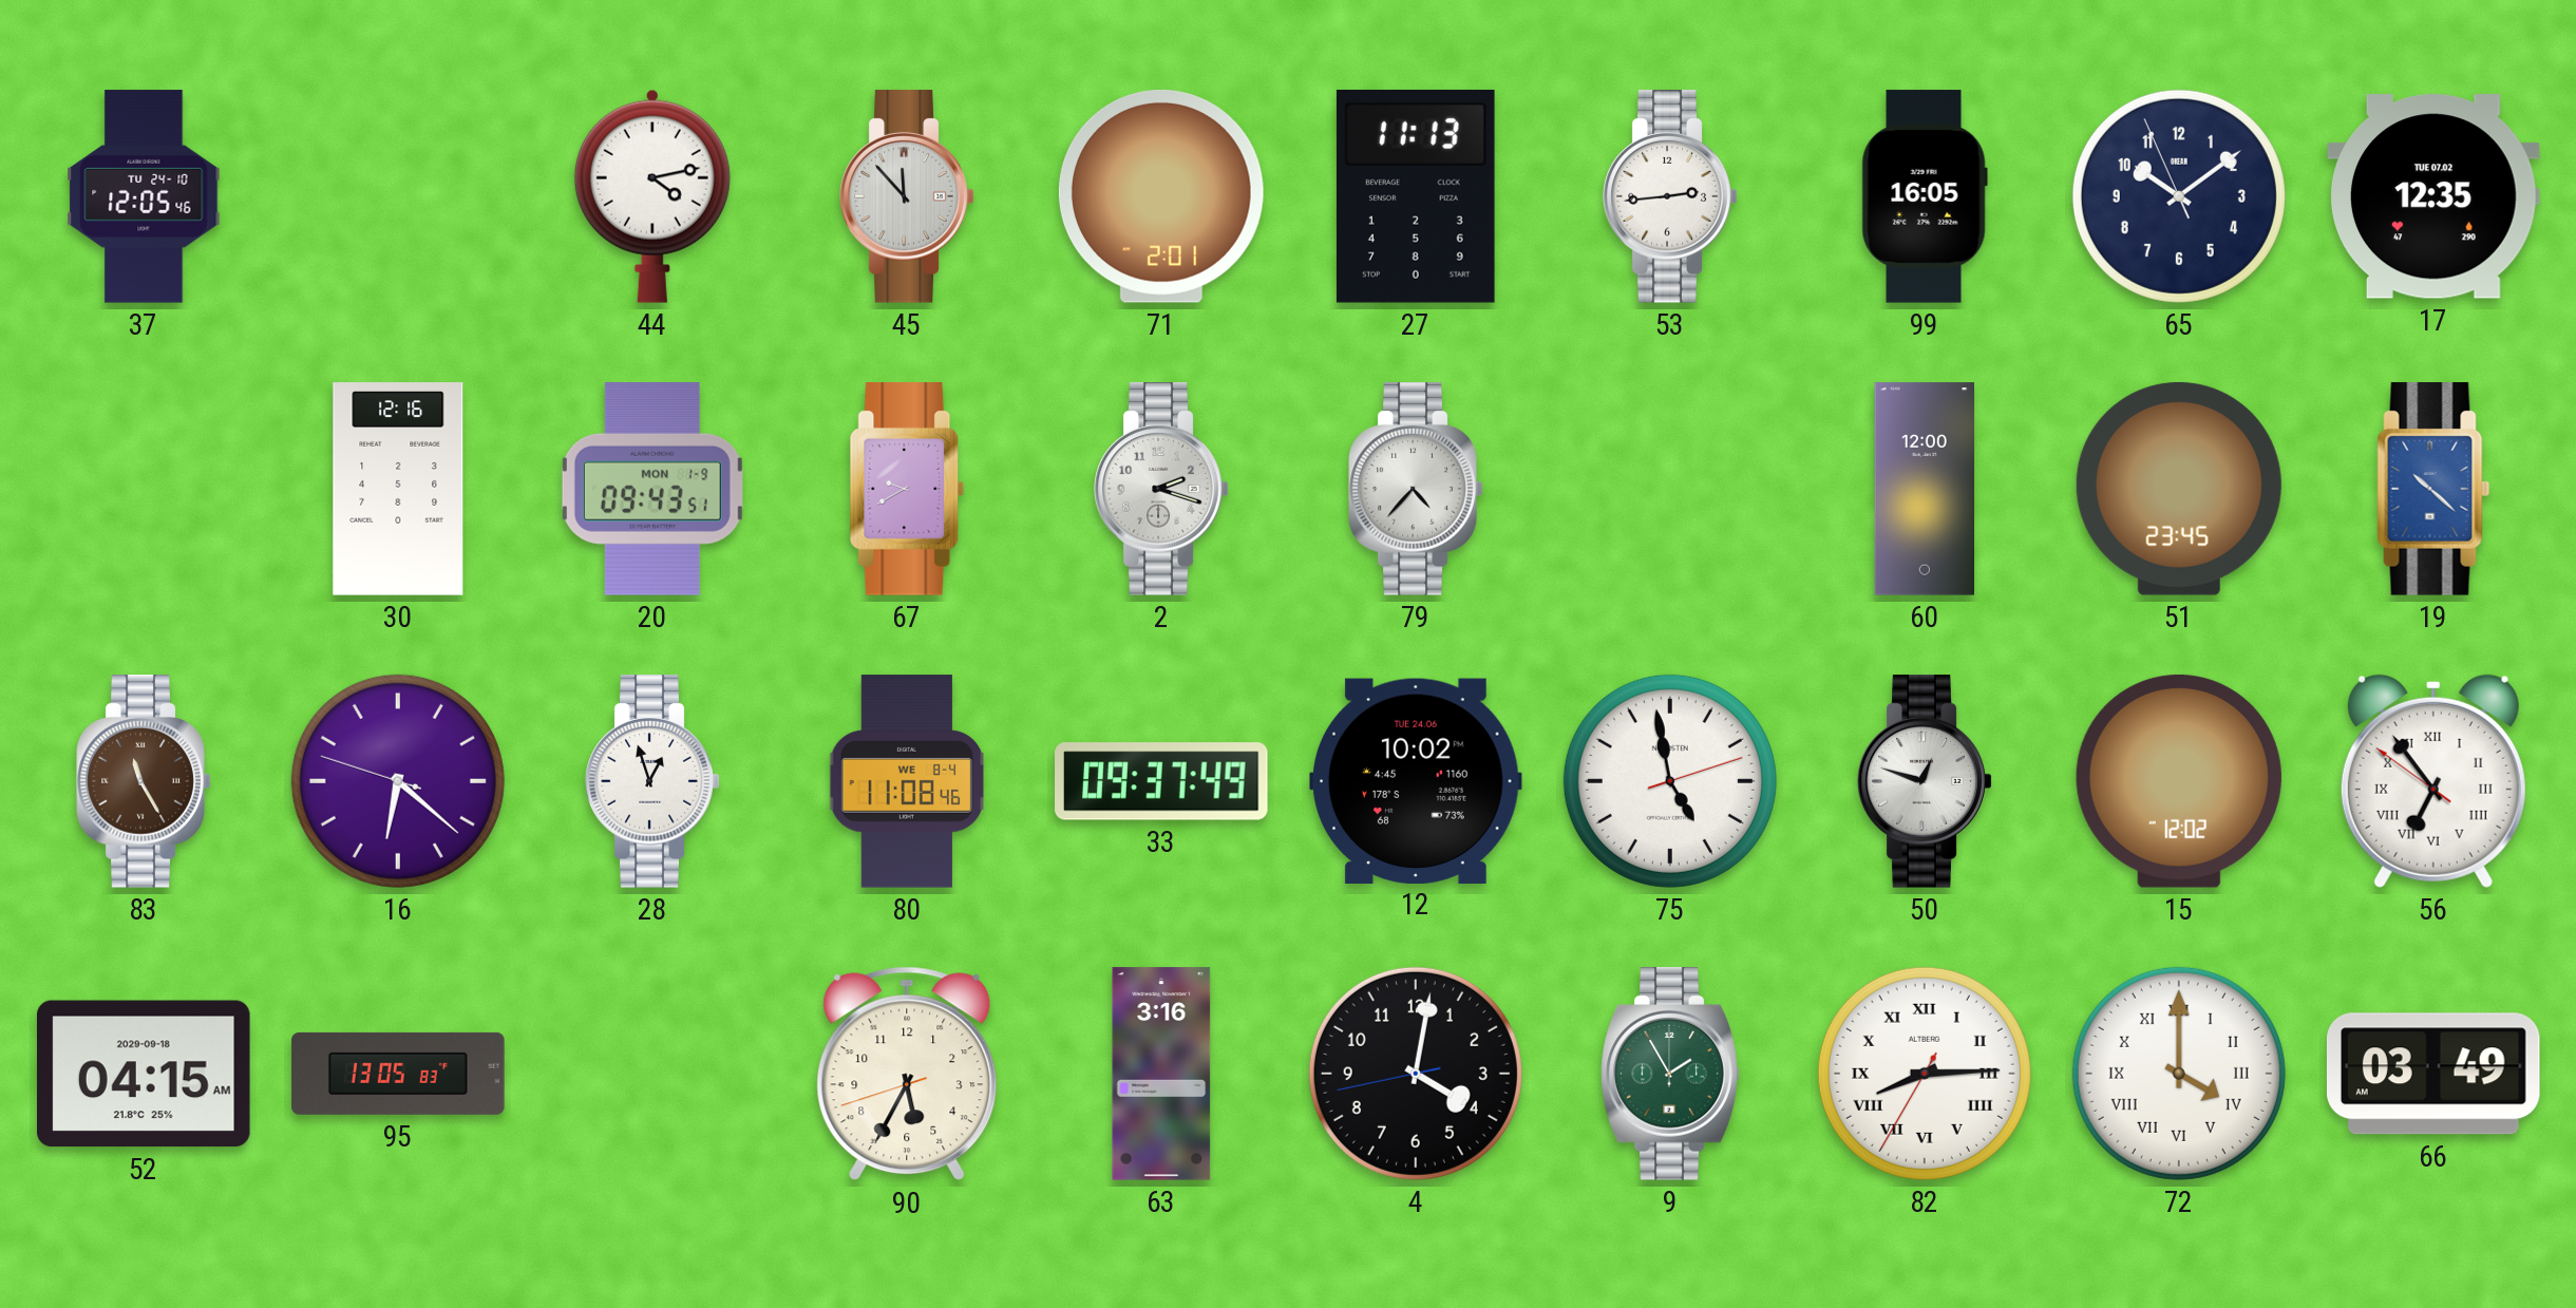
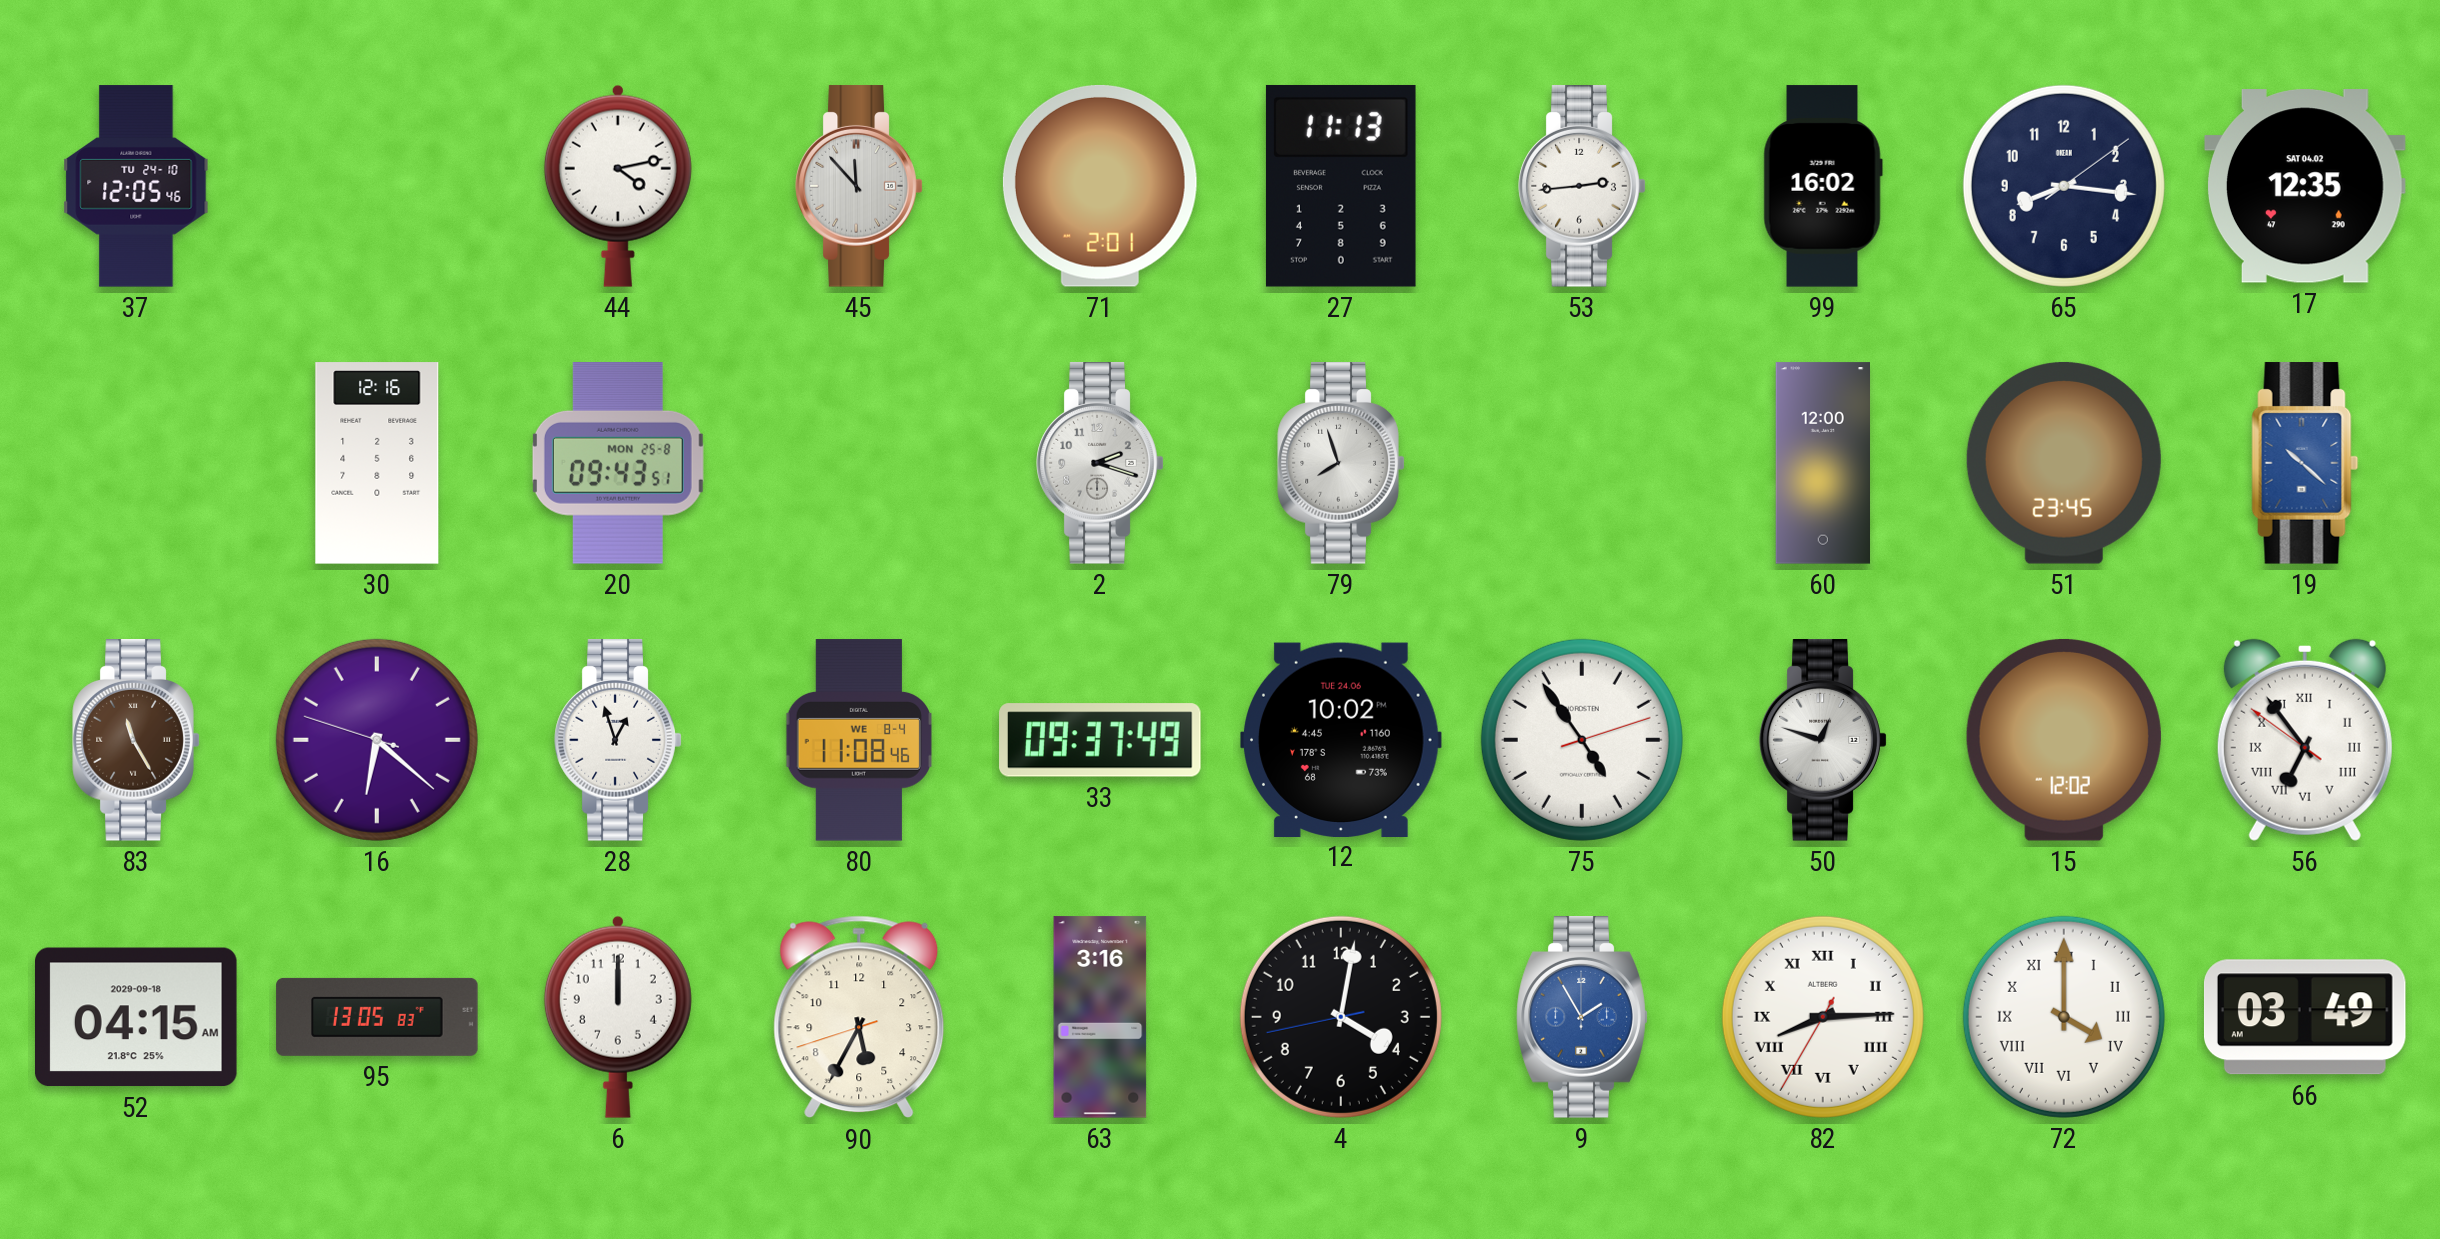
99: 16:05 -> 16:02
65: 10:08 -> 8:16
17 date: TUE 07.02 -> SAT 04.02
20 date: MON 1-9 -> MON 25-8
67: 9:40 -> none
79: 4:37 -> 7:57
75: 4:58 -> 4:54
6: none -> 12:00
9 dial: green -> blue
